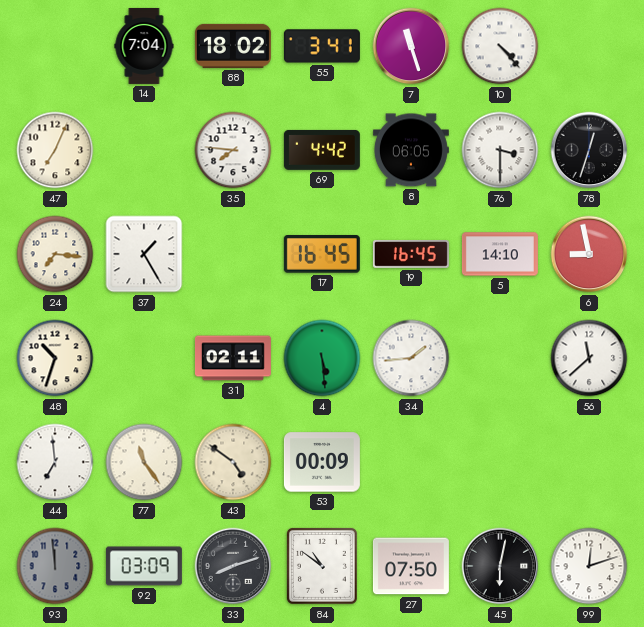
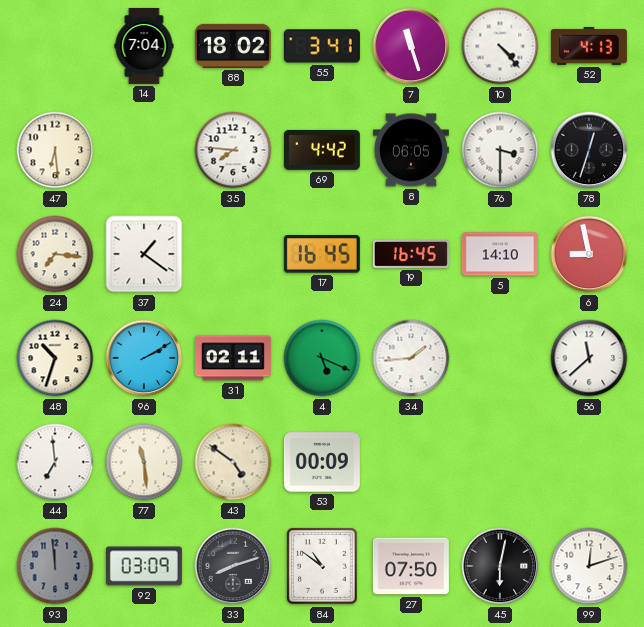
52: none -> 4:13
47: 7:04 -> 6:29
37: 1:25 -> 1:21
96: none -> 2:10
4: 5:29 -> 5:19
77: 11:24 -> 11:29
